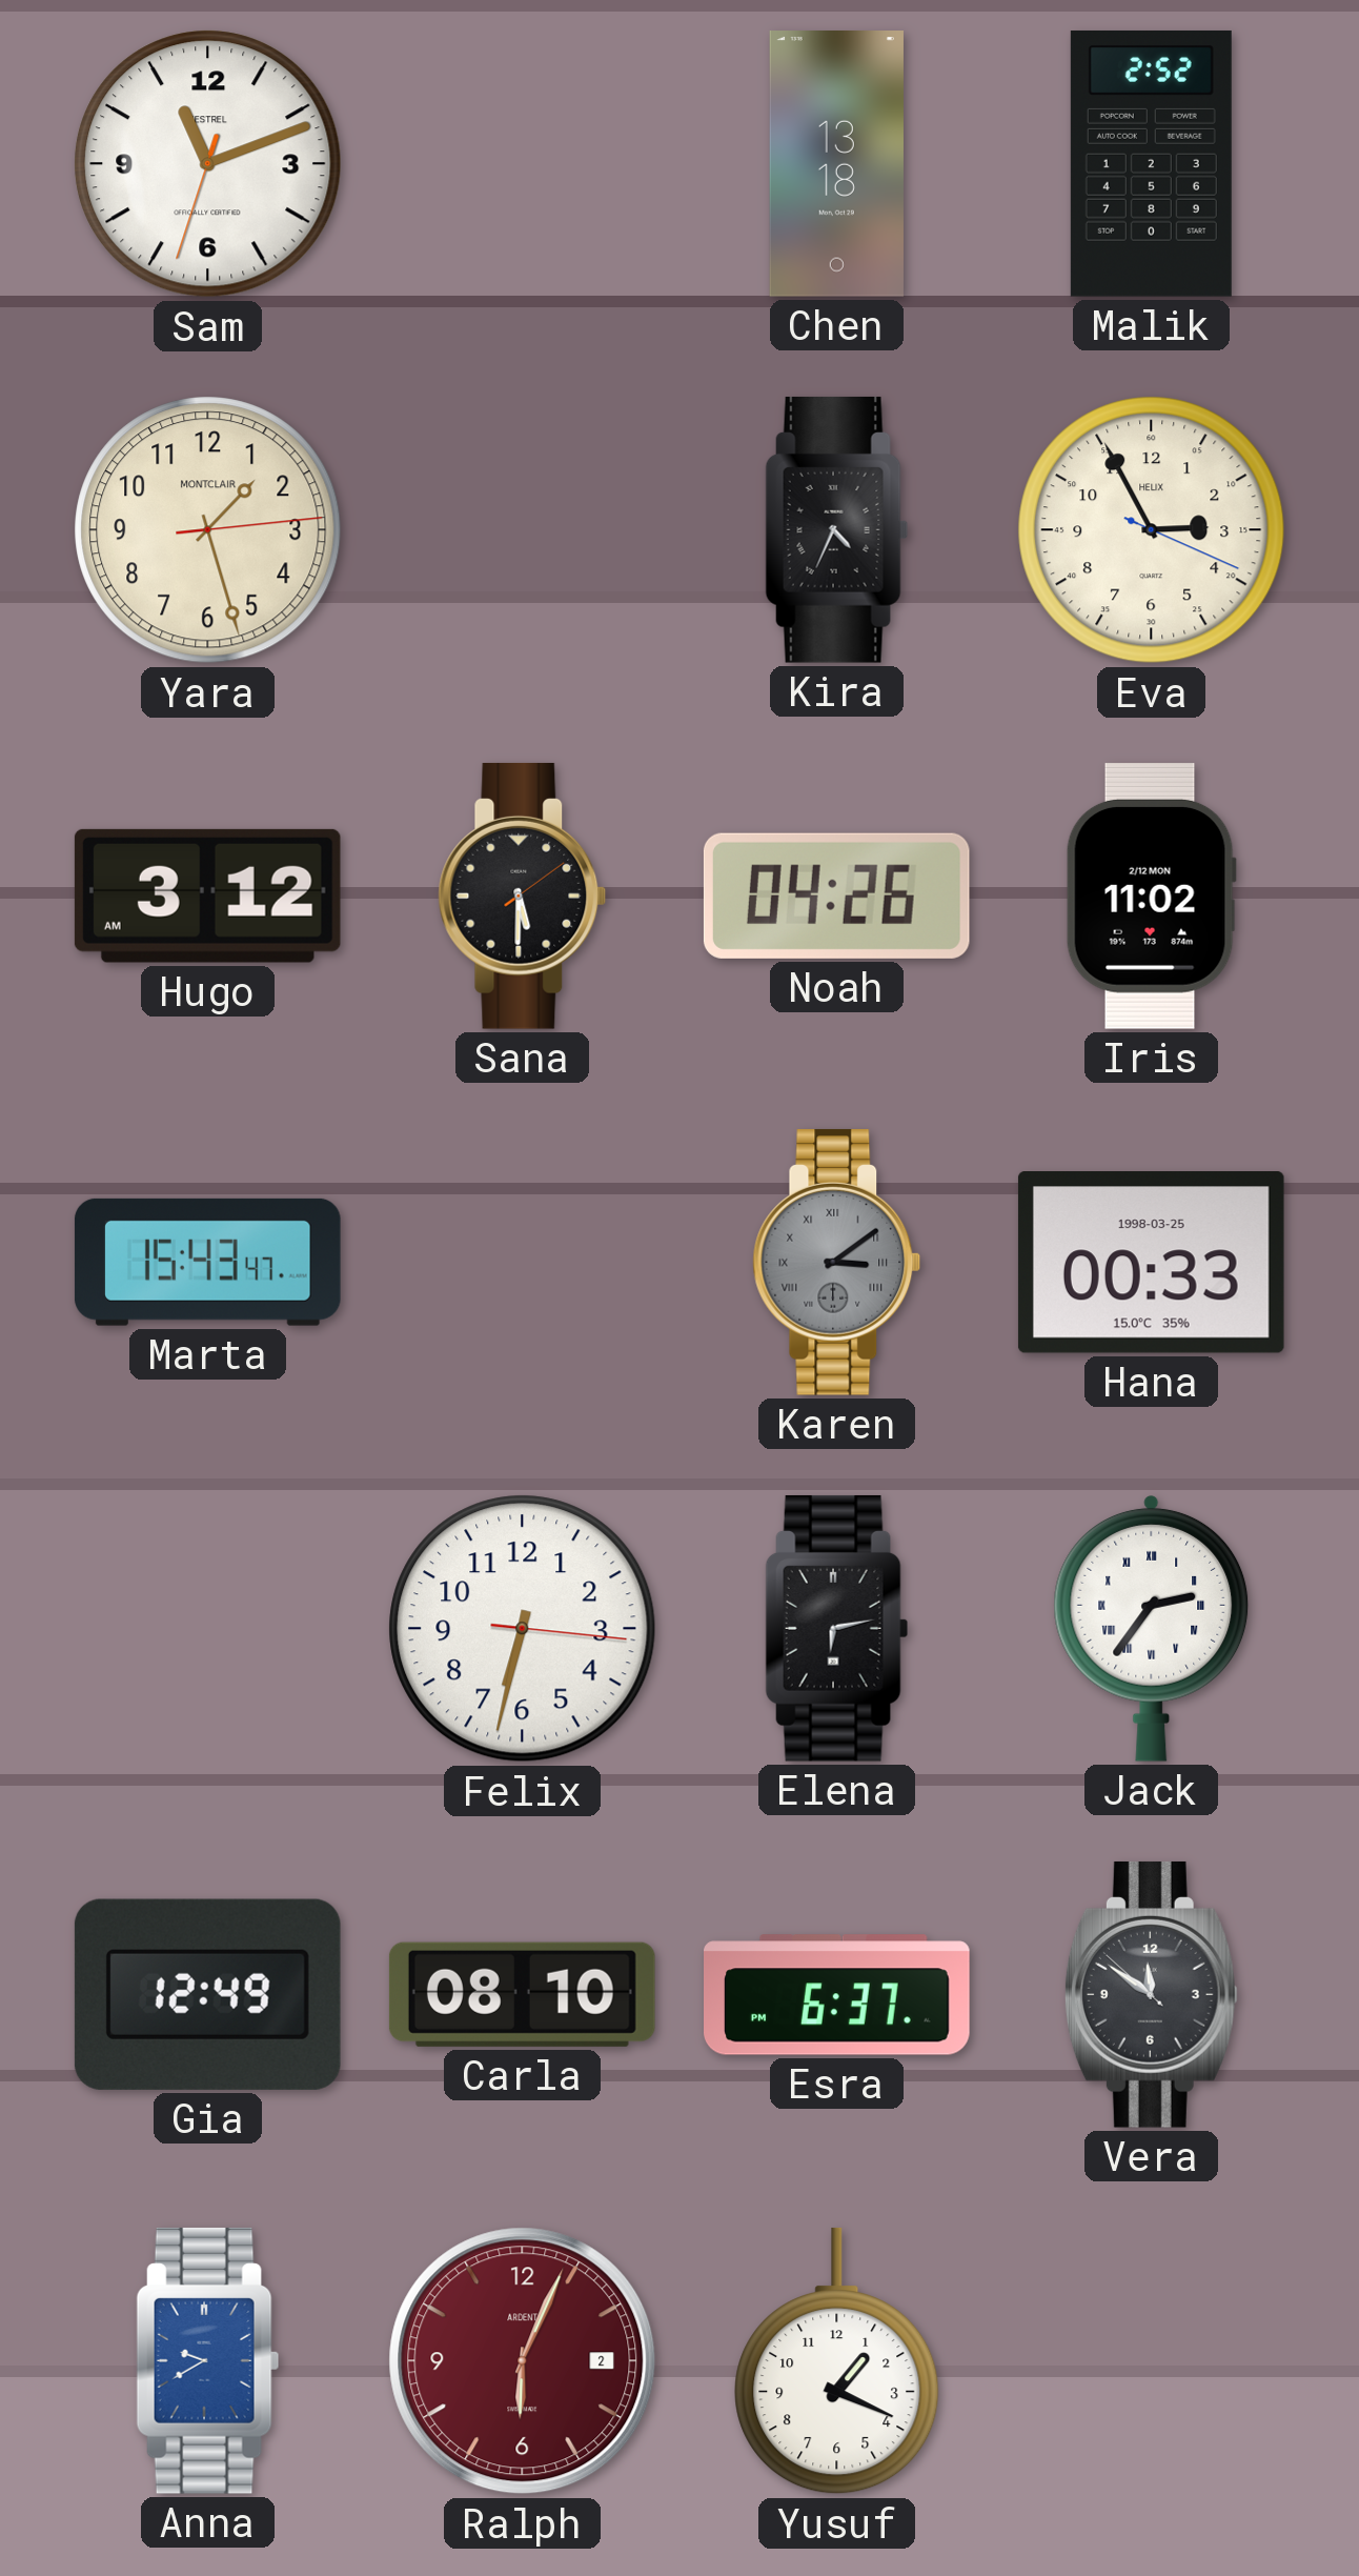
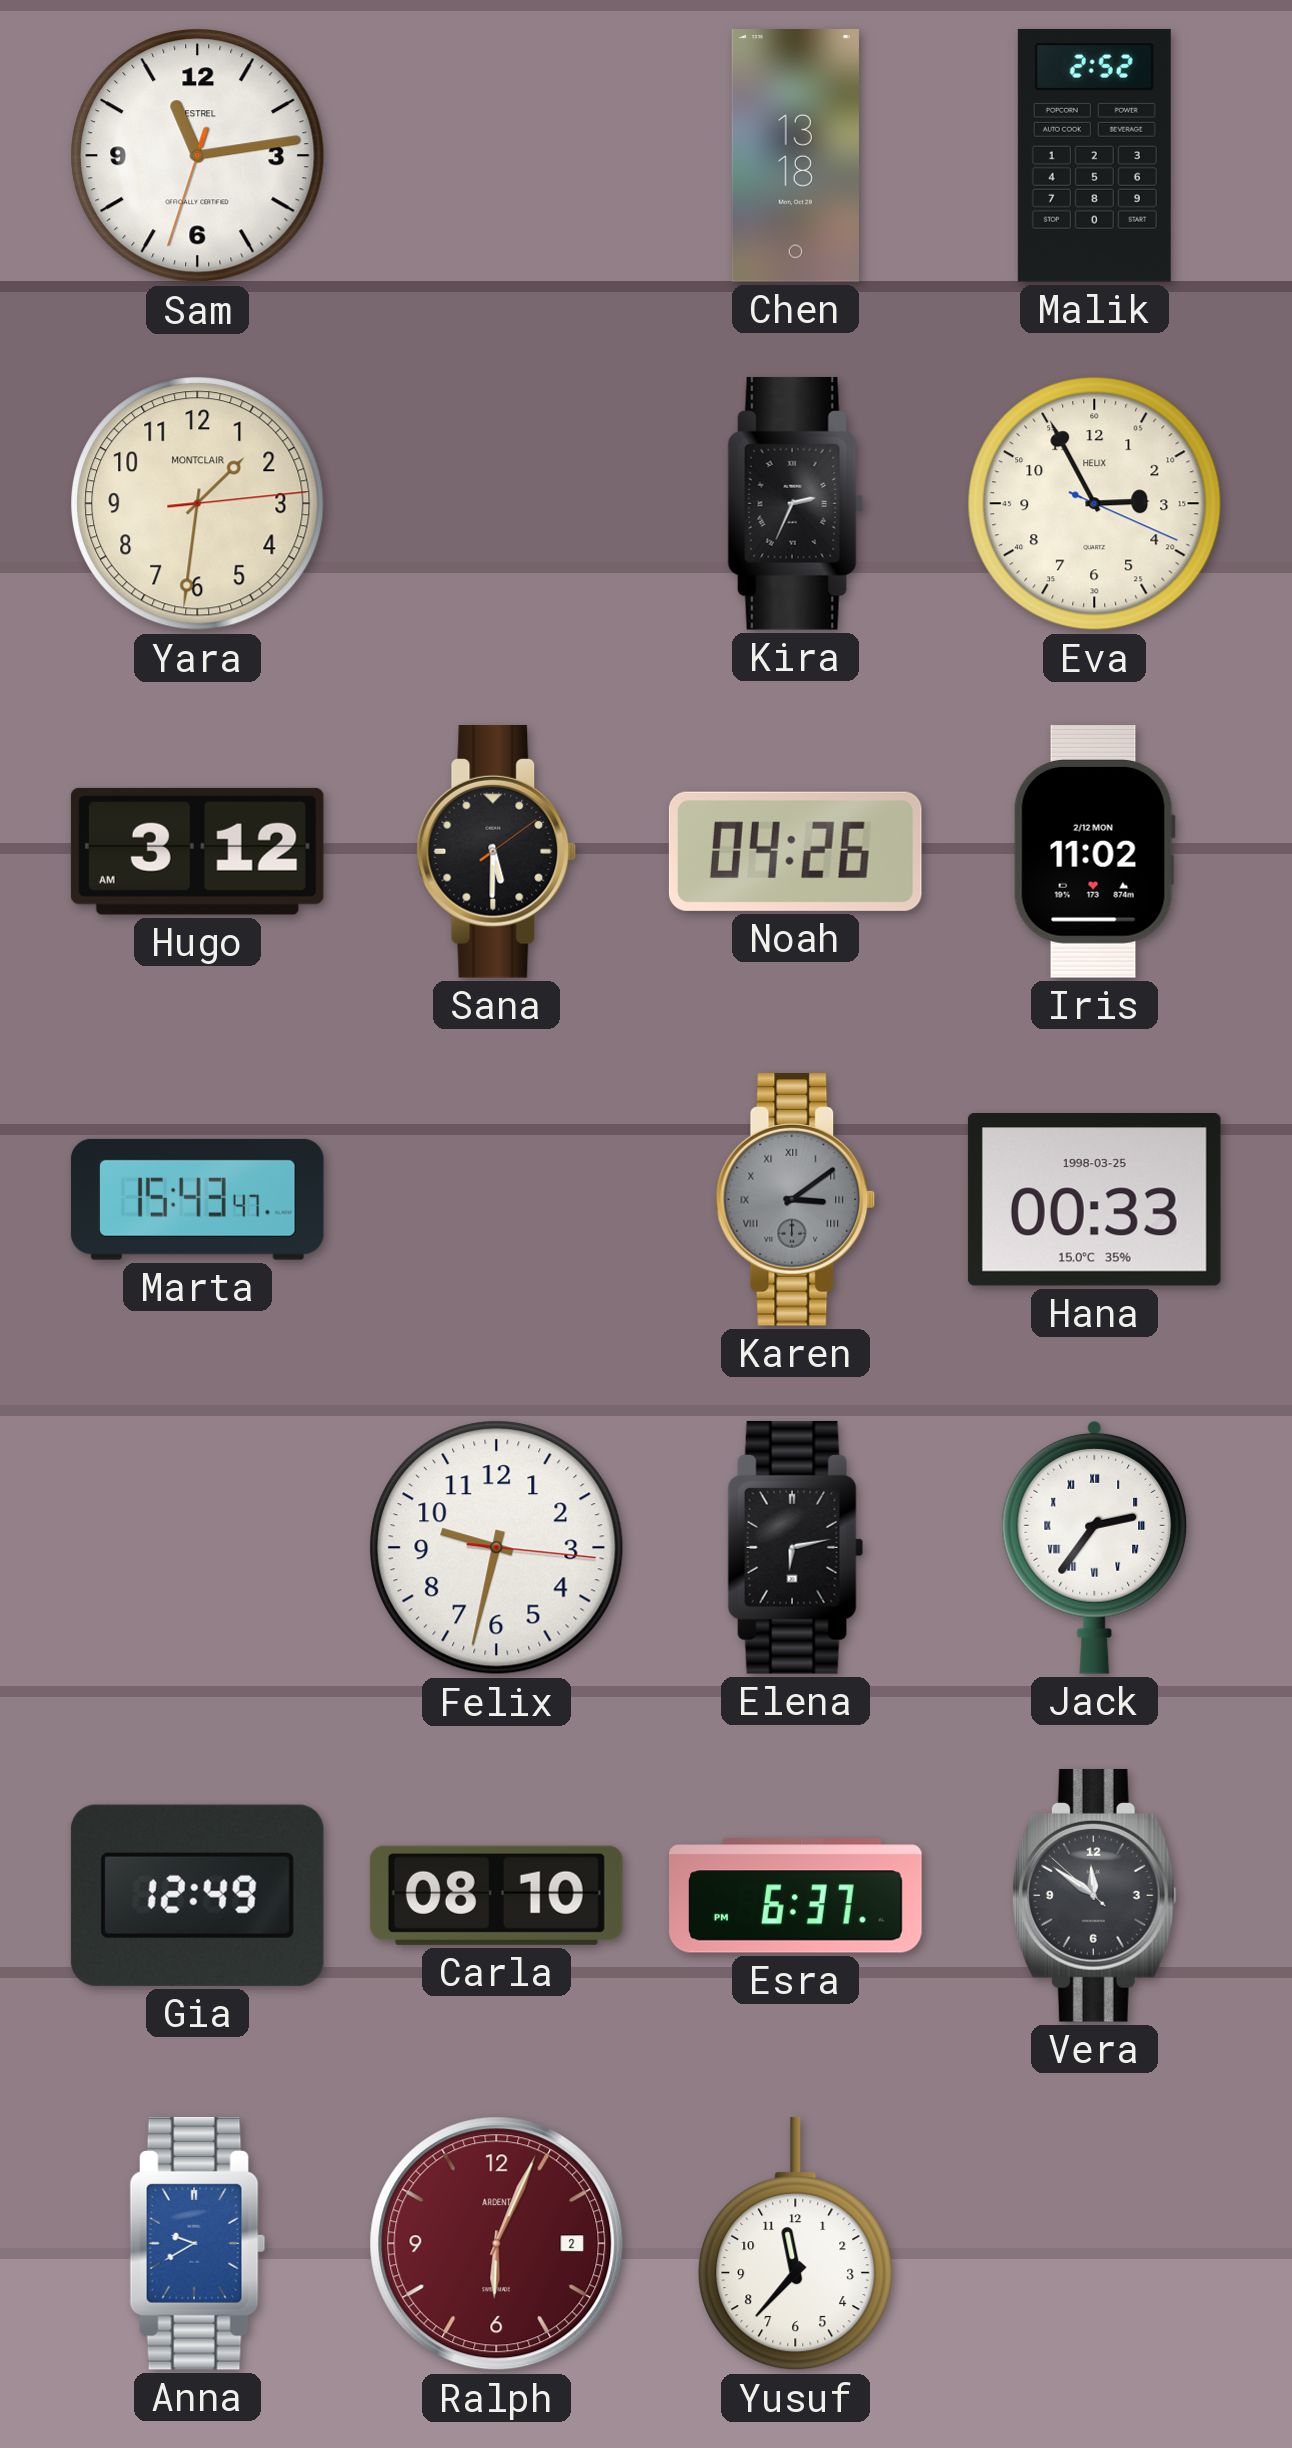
Sam: 11:11 -> 11:13
Yara: 1:27 -> 1:31
Kira: 4:34 -> 2:34
Felix: 6:32 -> 9:32
Yusuf: 1:19 -> 11:37
